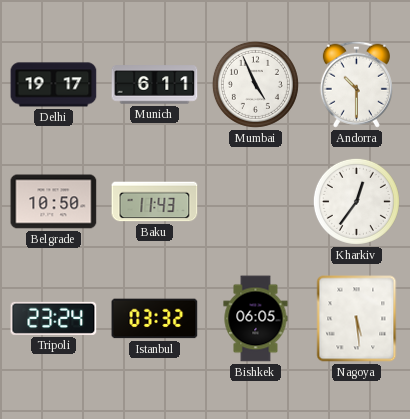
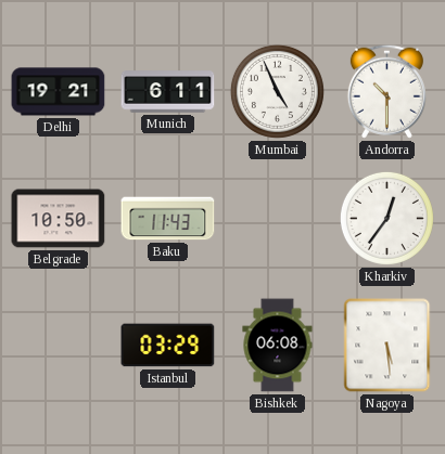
Delhi: 19:17 -> 19:21
Tripoli: 23:24 -> none
Istanbul: 03:32 -> 03:29
Bishkek: 06:05 -> 06:08
